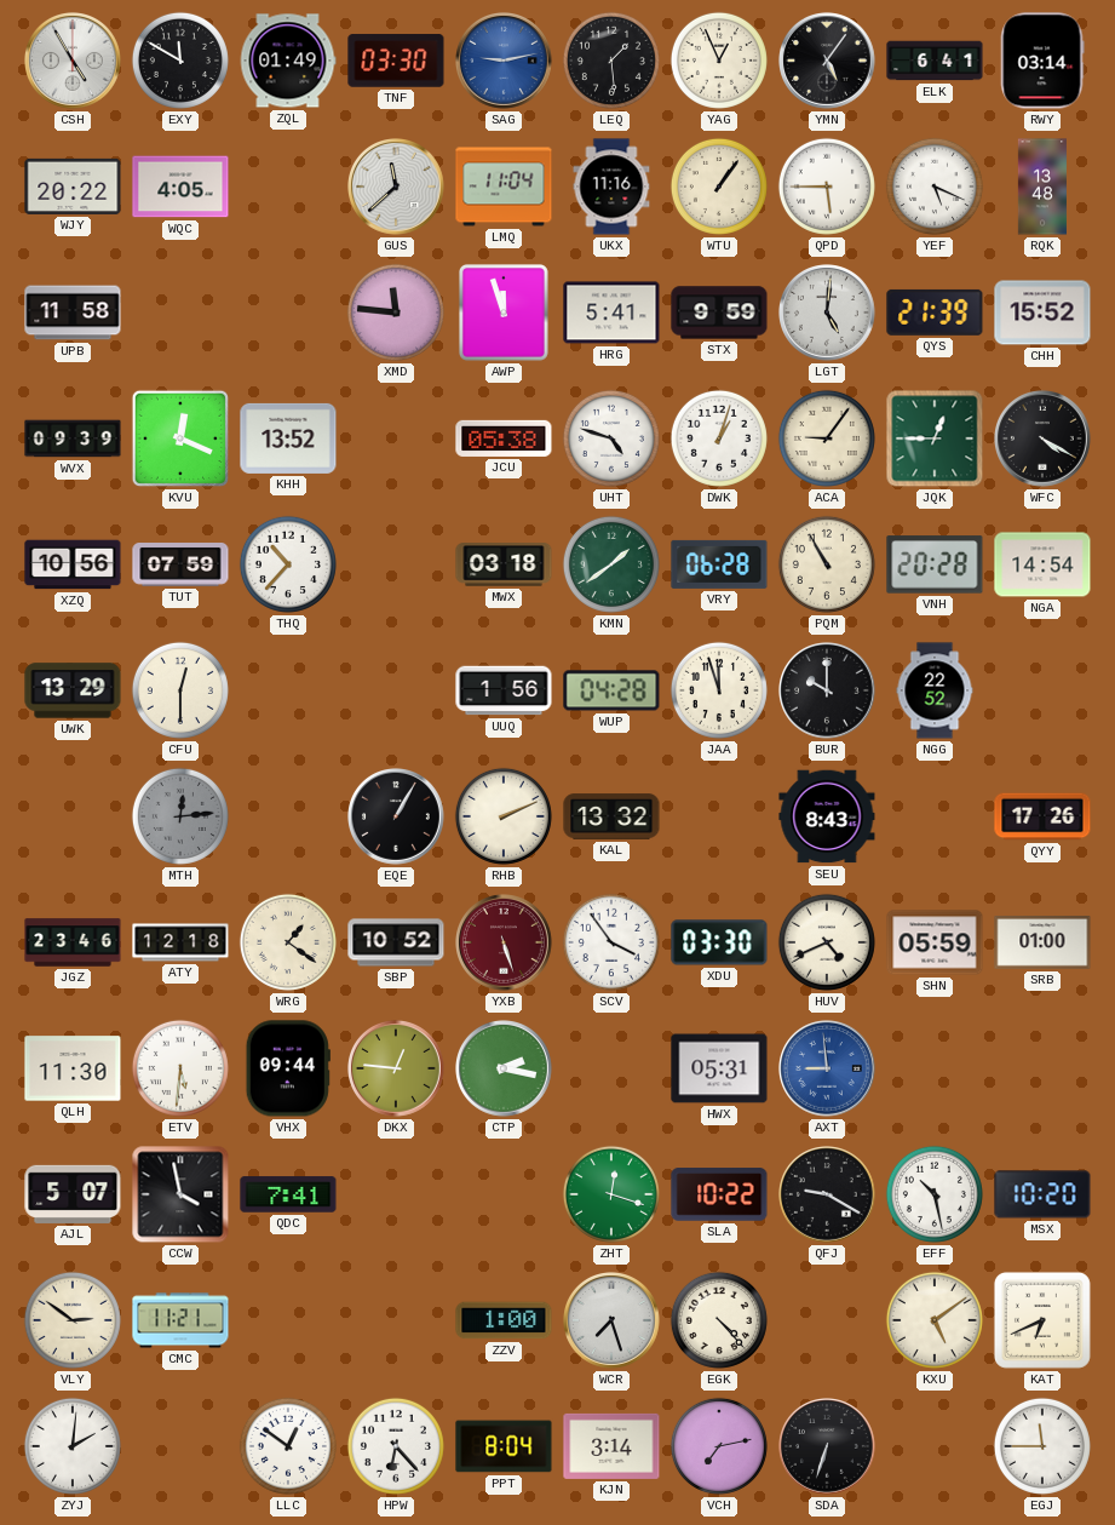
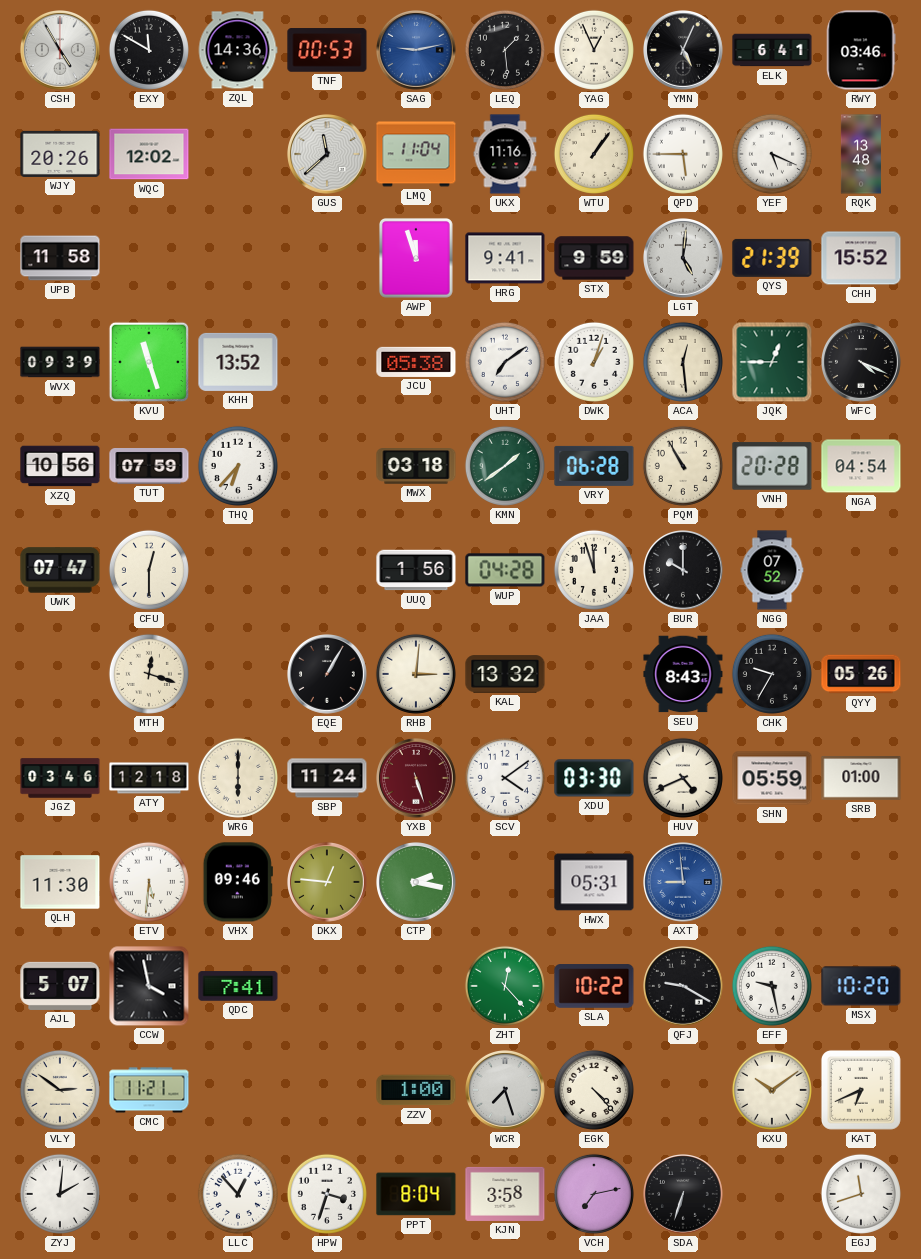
ZQL: 01:49 -> 14:36
TNF: 03:30 -> 00:53
YMN: 5:06 -> 5:04
RWY: 03:14 -> 03:46
WJY: 20:22 -> 20:26
WQC: 4:05 -> 12:02
XMD: 11:46 -> none
HRG: 5:41 -> 9:41
KVU: 12:19 -> 11:27
UHT: 4:48 -> 7:09
ACA: 9:06 -> 12:29
WFC: 4:20 -> 4:19
THQ: 10:37 -> 6:37
NGA: 14:54 -> 04:54
UWK: 13:29 -> 07:47
NGG: 22:52 -> 07:52
MTH: 12:14 -> 12:18
MTH dial: grey -> cream
RHB: 2:11 -> 3:01
CHK: none -> 9:35
QYY: 17:26 -> 05:26
JGZ: 23:46 -> 03:46
WRG: 1:21 -> 6:00
SBP: 10:52 -> 11:24
SCV: 3:54 -> 4:09
VHX: 09:44 -> 09:46
ZHT: 12:18 -> 12:23
EFF: 10:28 -> 9:28
KXU: 5:09 -> 10:09
LLC: 12:51 -> 12:53
HPW: 6:23 -> 3:33
KJN: 3:14 -> 3:58
EGJ: 11:45 -> 11:42
